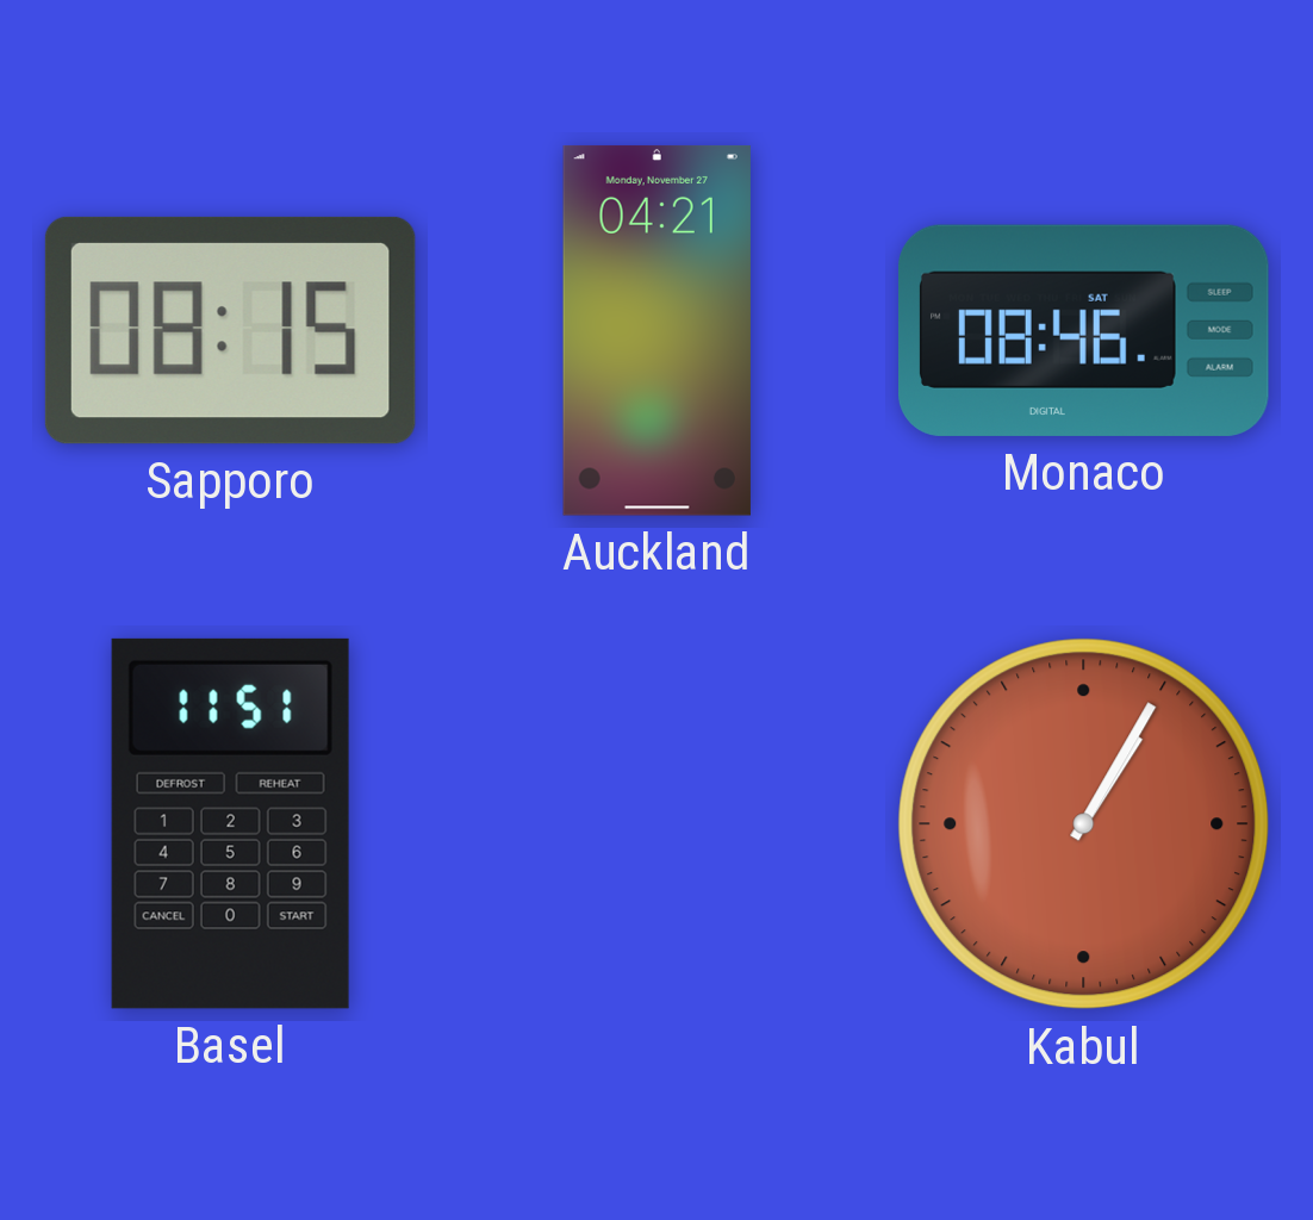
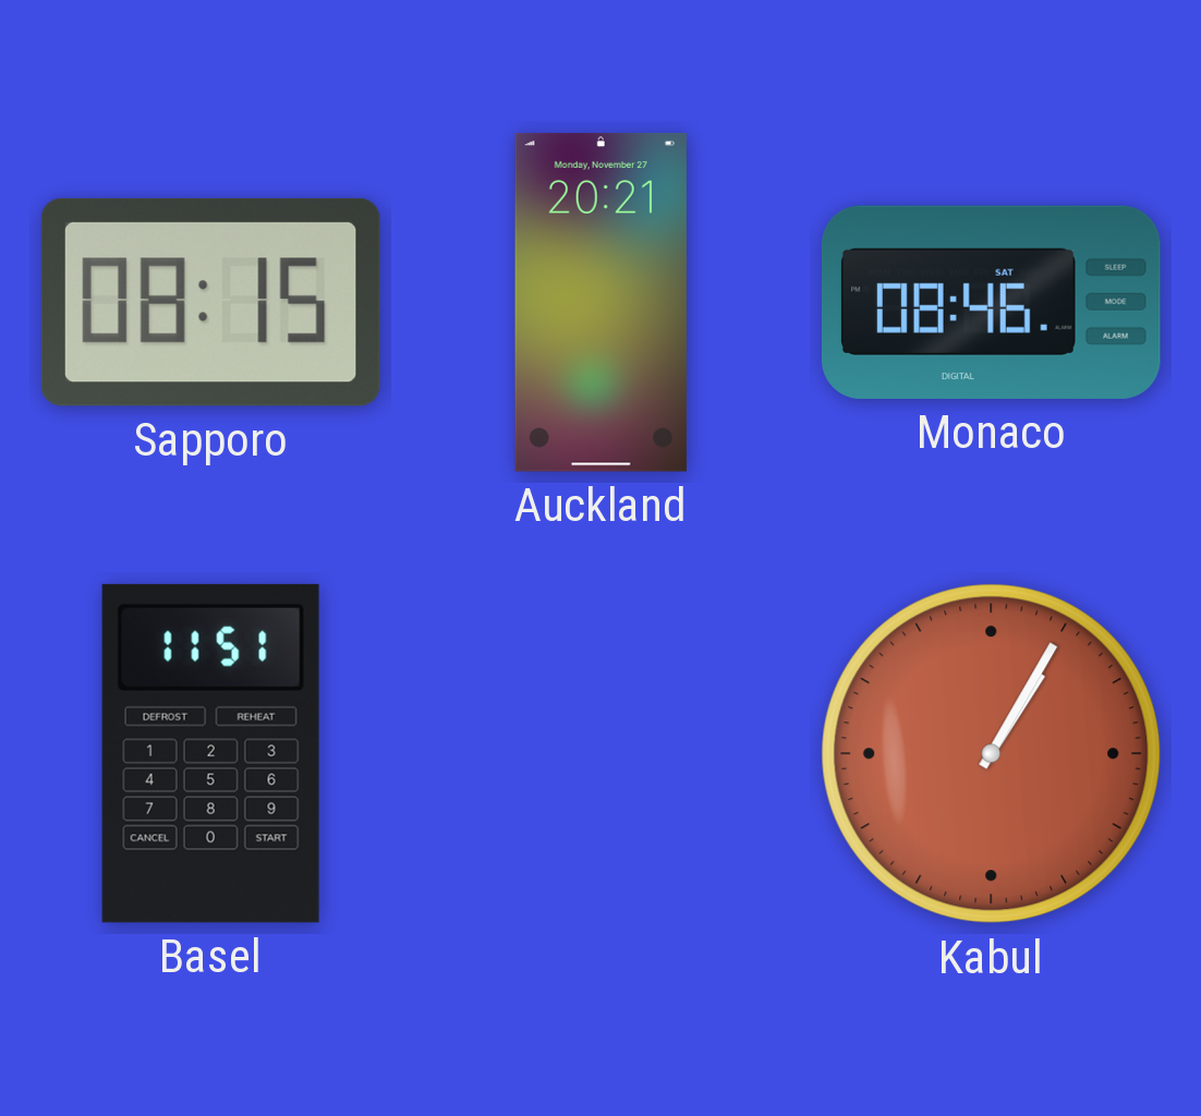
Auckland: 04:21 -> 20:21
